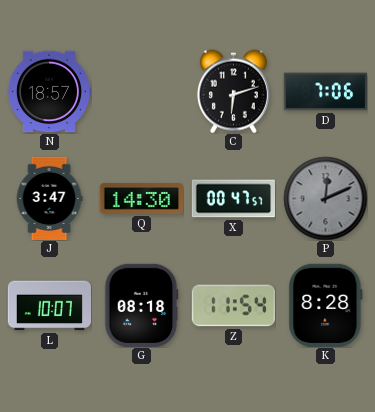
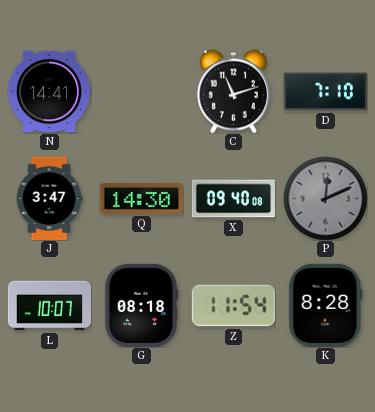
N: 18:57 -> 14:41
C: 6:12 -> 11:12
D: 7:06 -> 7:10
X: 00:47 -> 09:40
